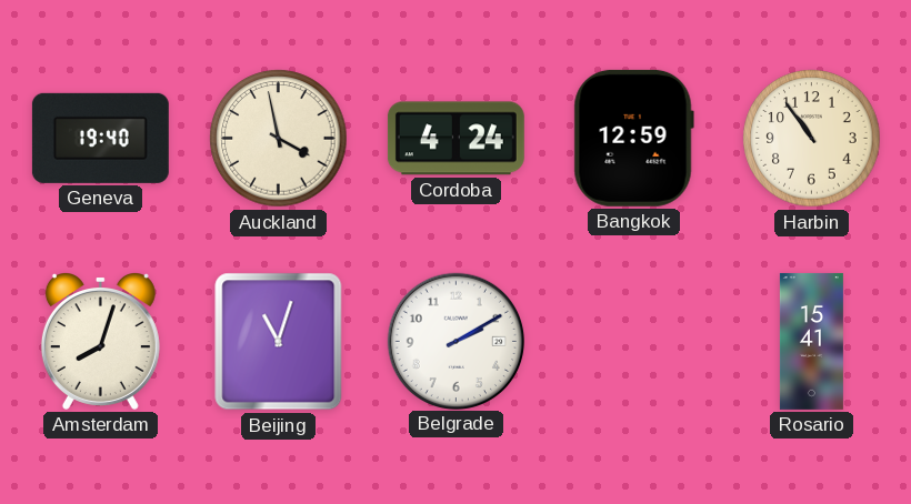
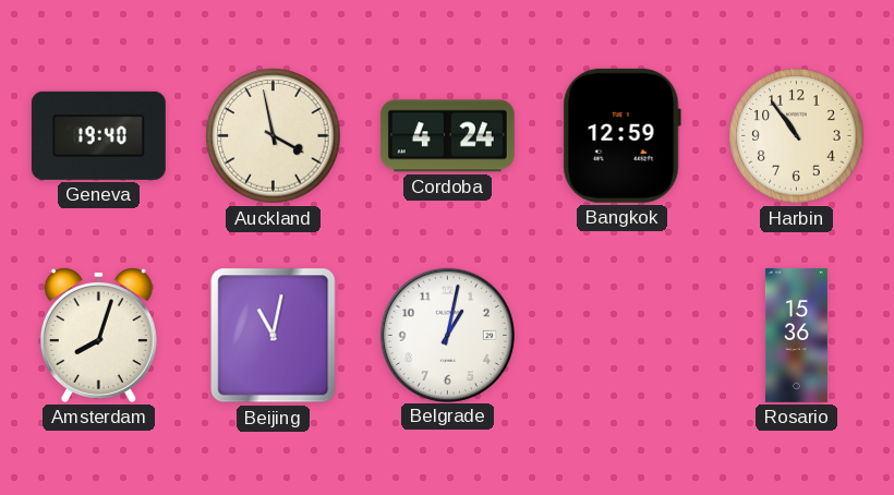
Beijing: 11:03 -> 11:02
Belgrade: 2:10 -> 1:02
Rosario: 15:41 -> 15:36
